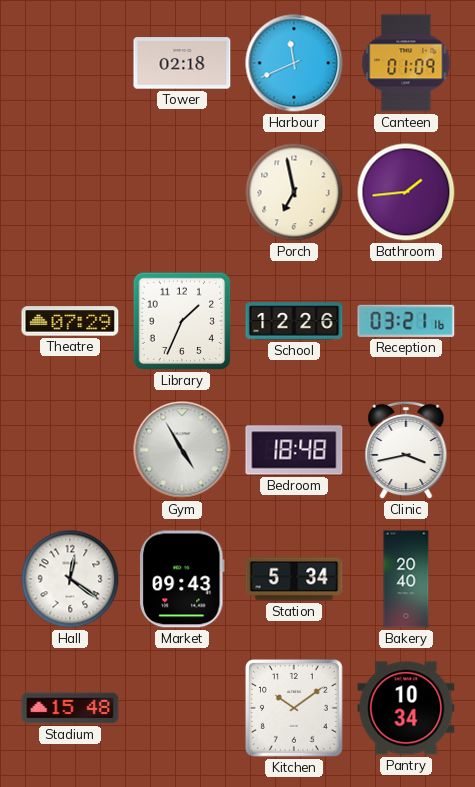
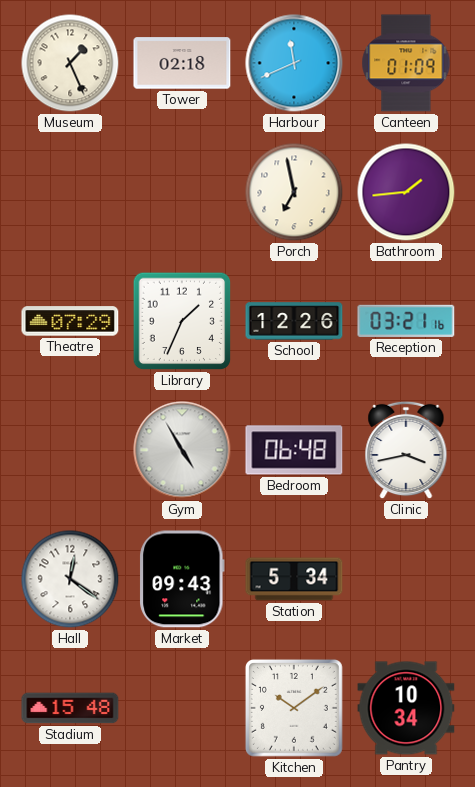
Museum: none -> 1:26
Bedroom: 18:48 -> 06:48
Bakery: 20:40 -> none
